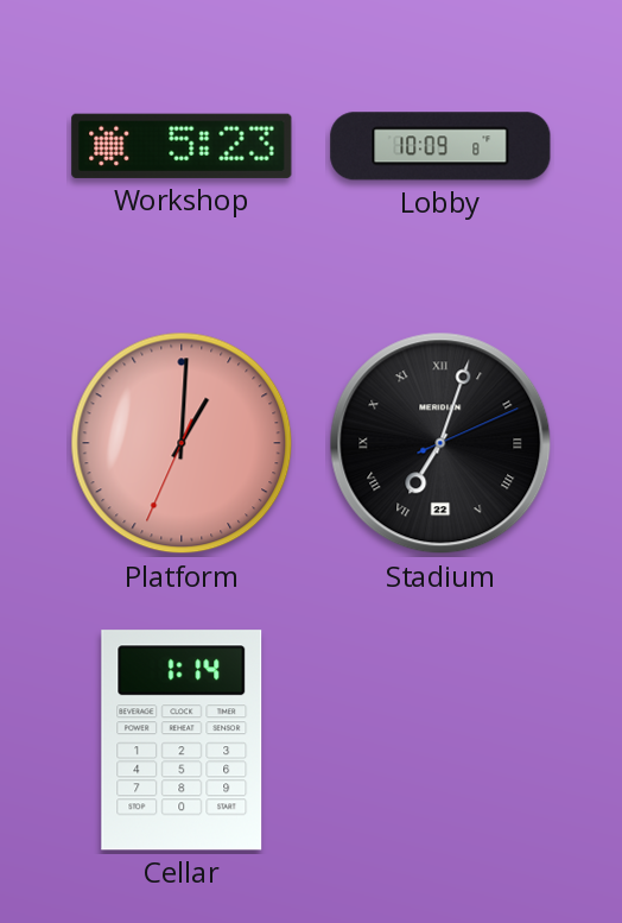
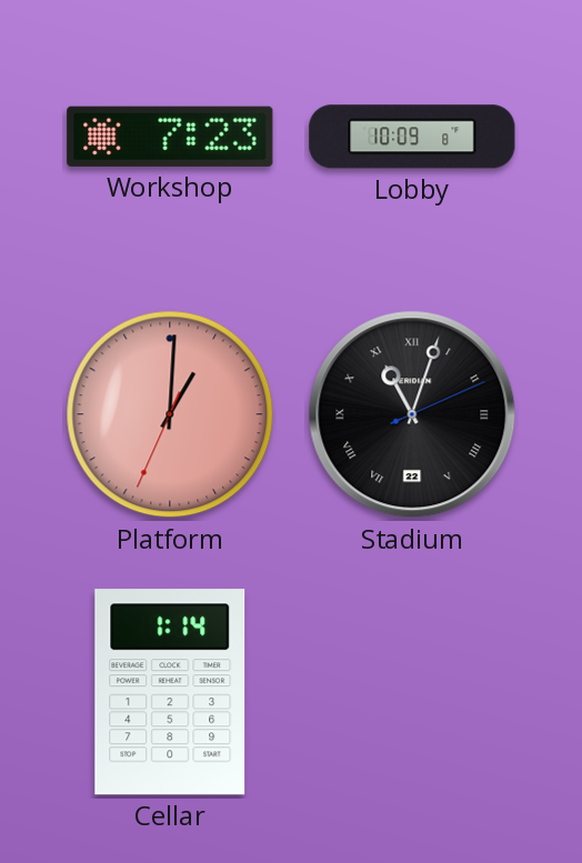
Workshop: 5:23 -> 7:23
Stadium: 7:03 -> 11:03
